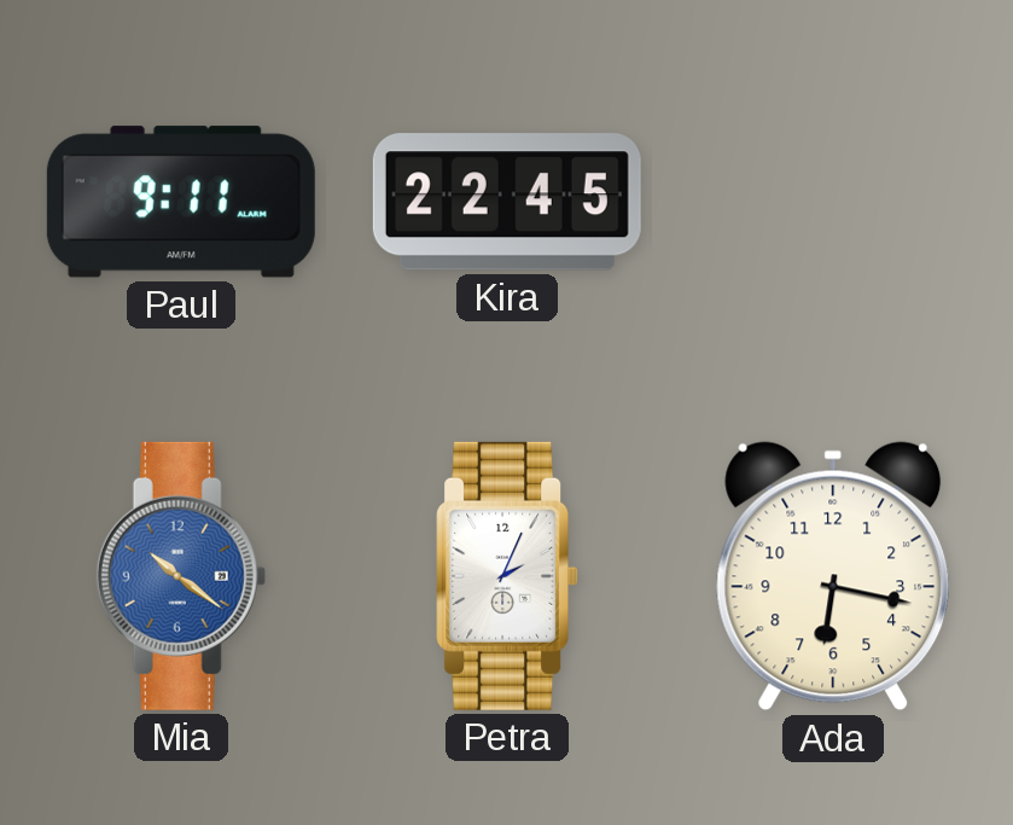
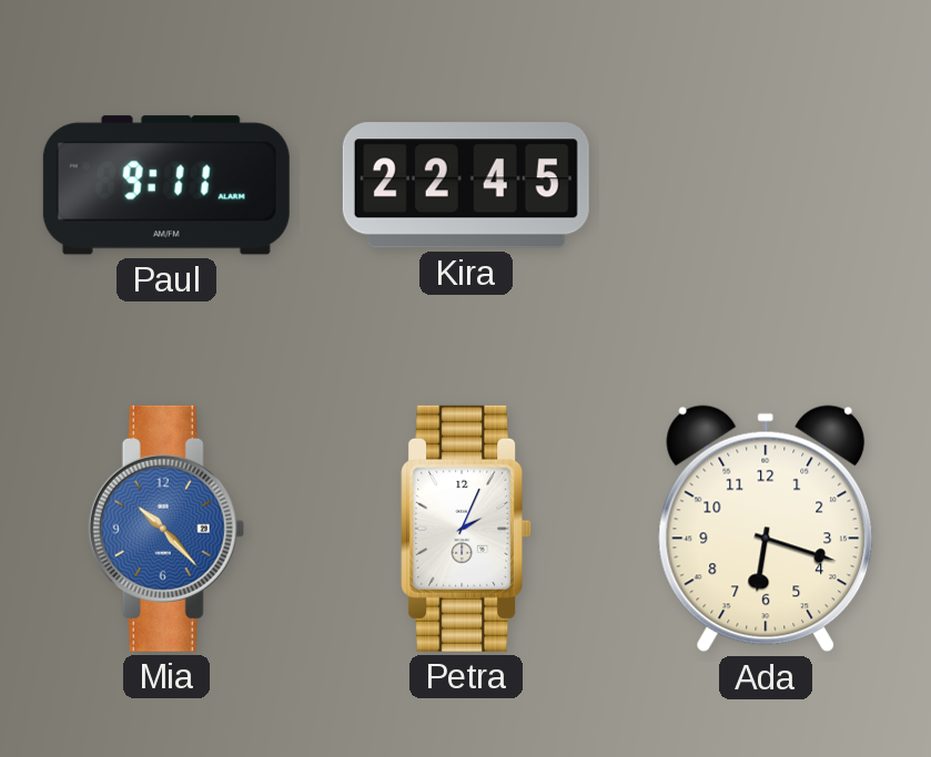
Mia: 10:21 -> 10:23
Ada: 6:17 -> 6:18
